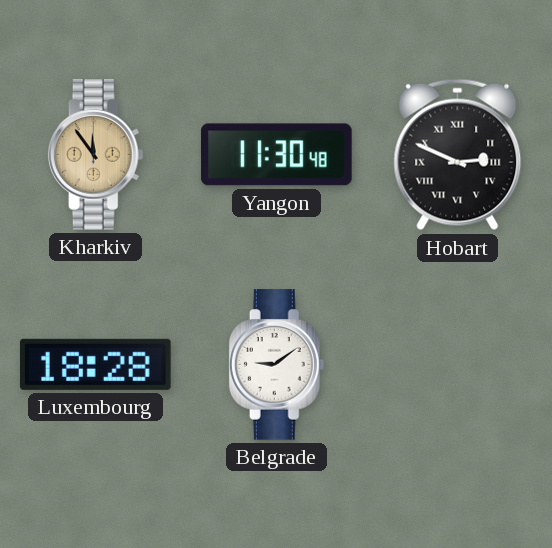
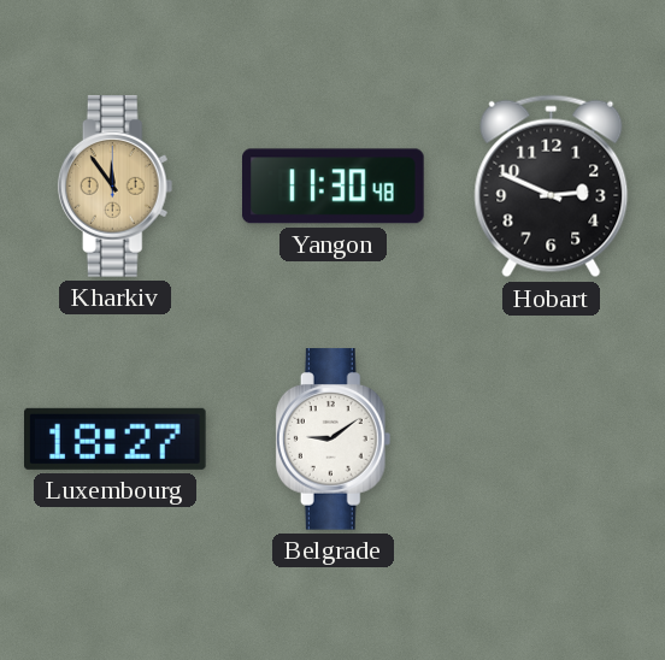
Hobart numerals: Roman -> Arabic
Luxembourg: 18:28 -> 18:27
